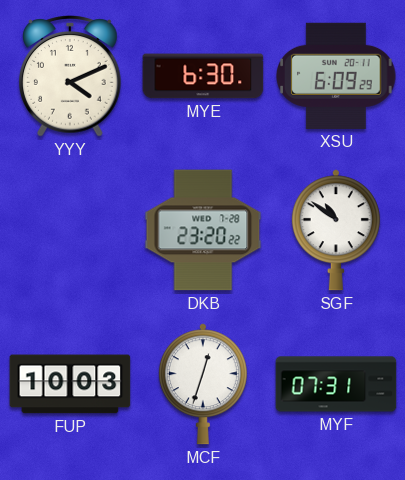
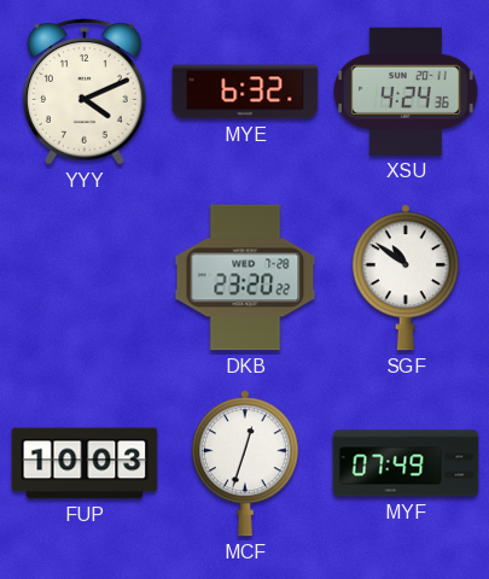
MYE: 6:30 -> 6:32
XSU: 6:09 -> 4:24
MYF: 07:31 -> 07:49
